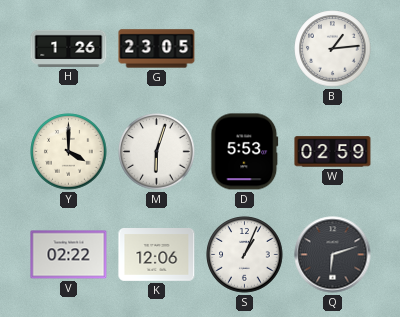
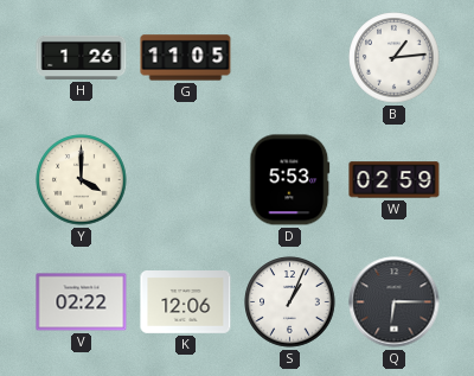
G: 23:05 -> 11:05
M: 6:03 -> none
Q: 6:12 -> 6:15
